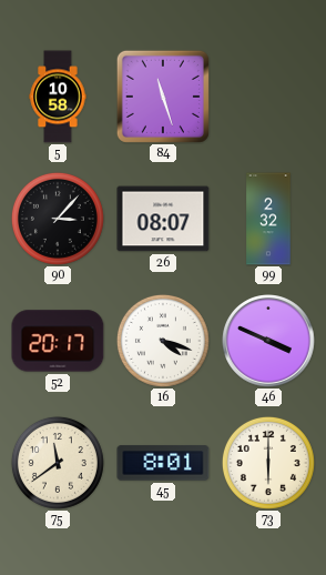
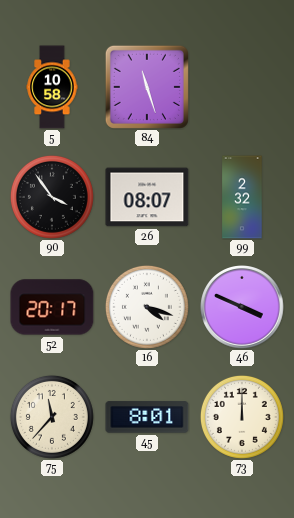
90: 3:07 -> 3:54
75: 11:39 -> 11:37
73: 6:00 -> 12:00
